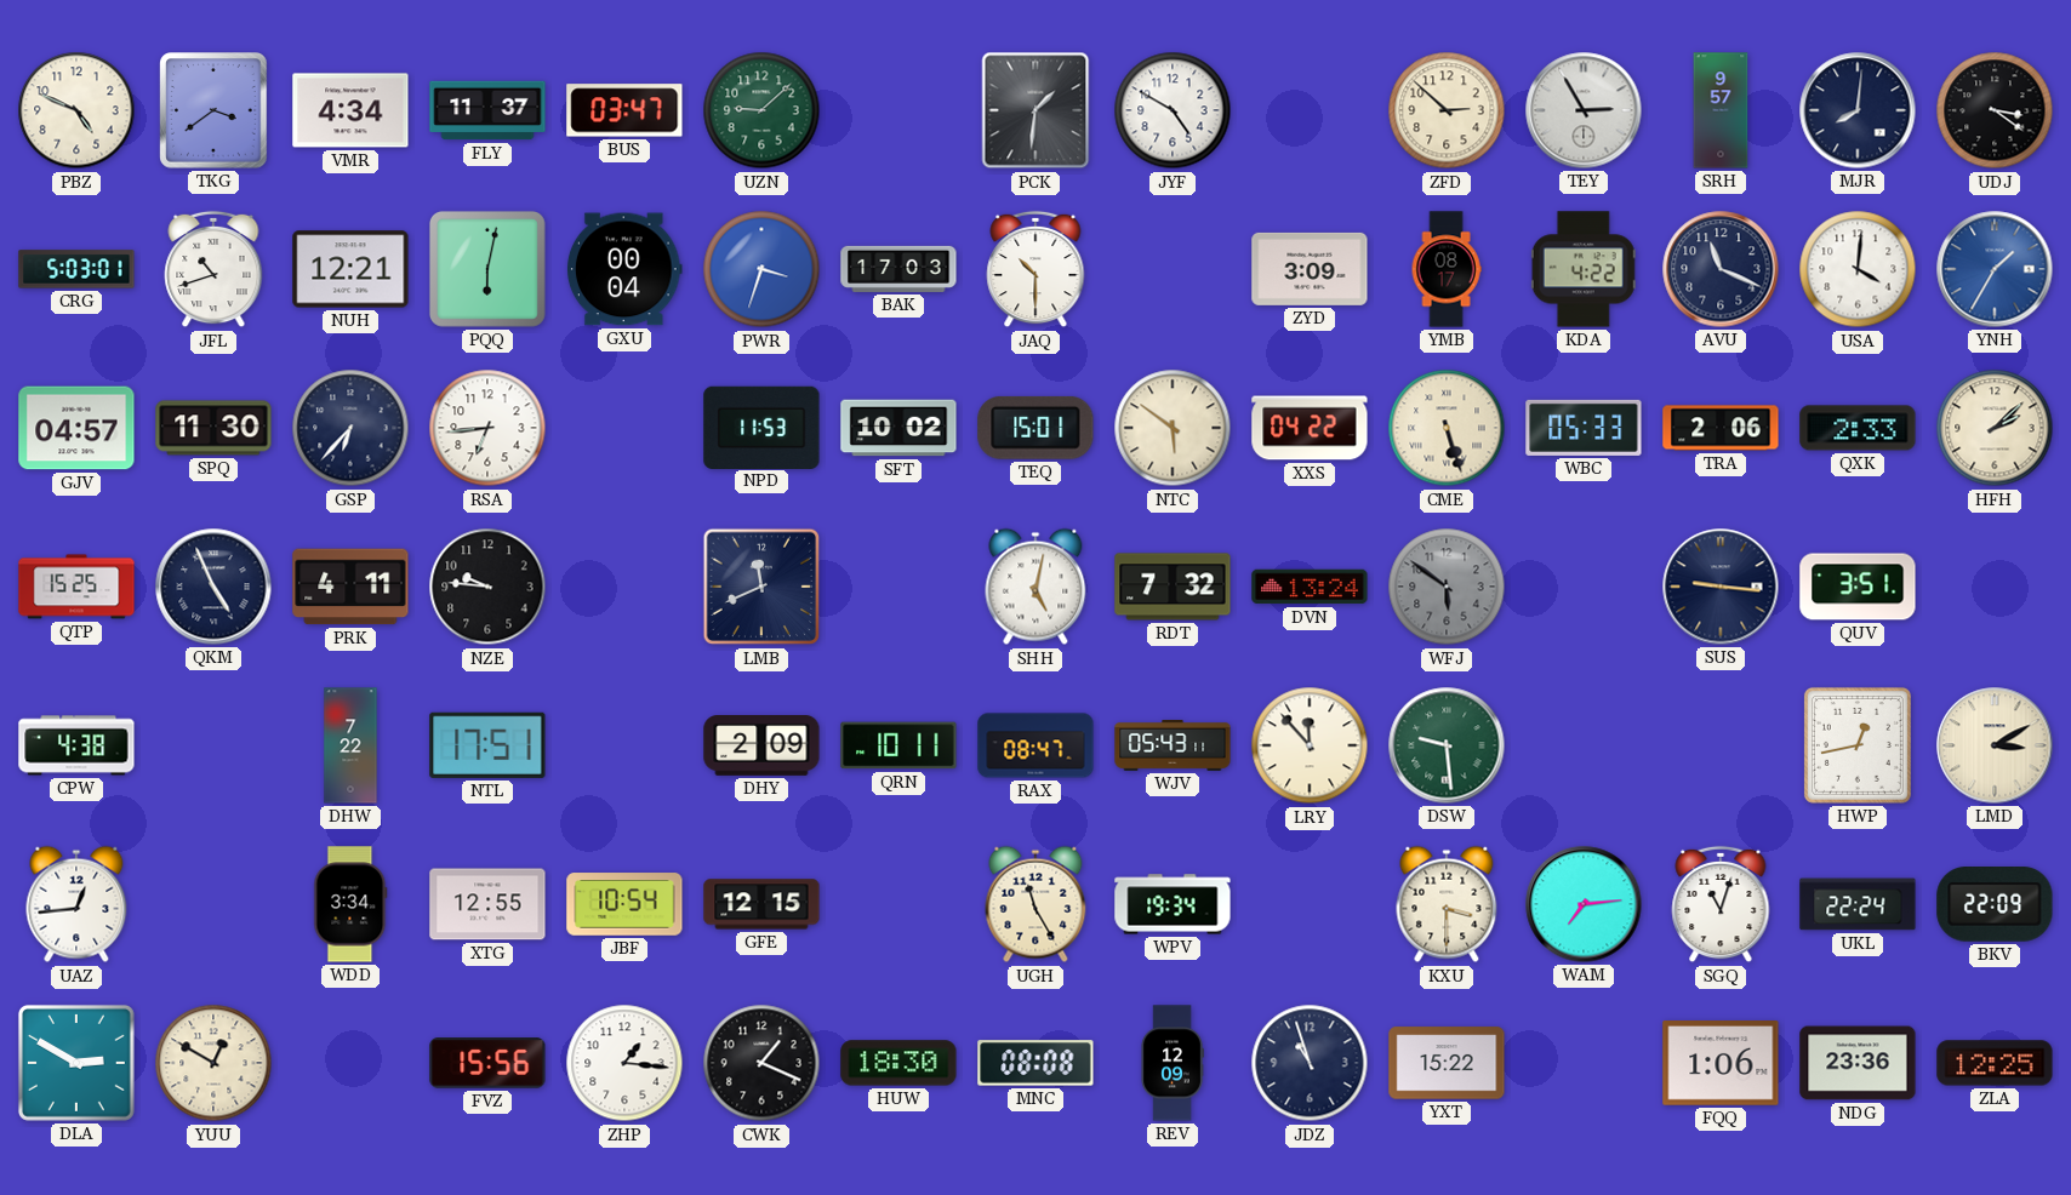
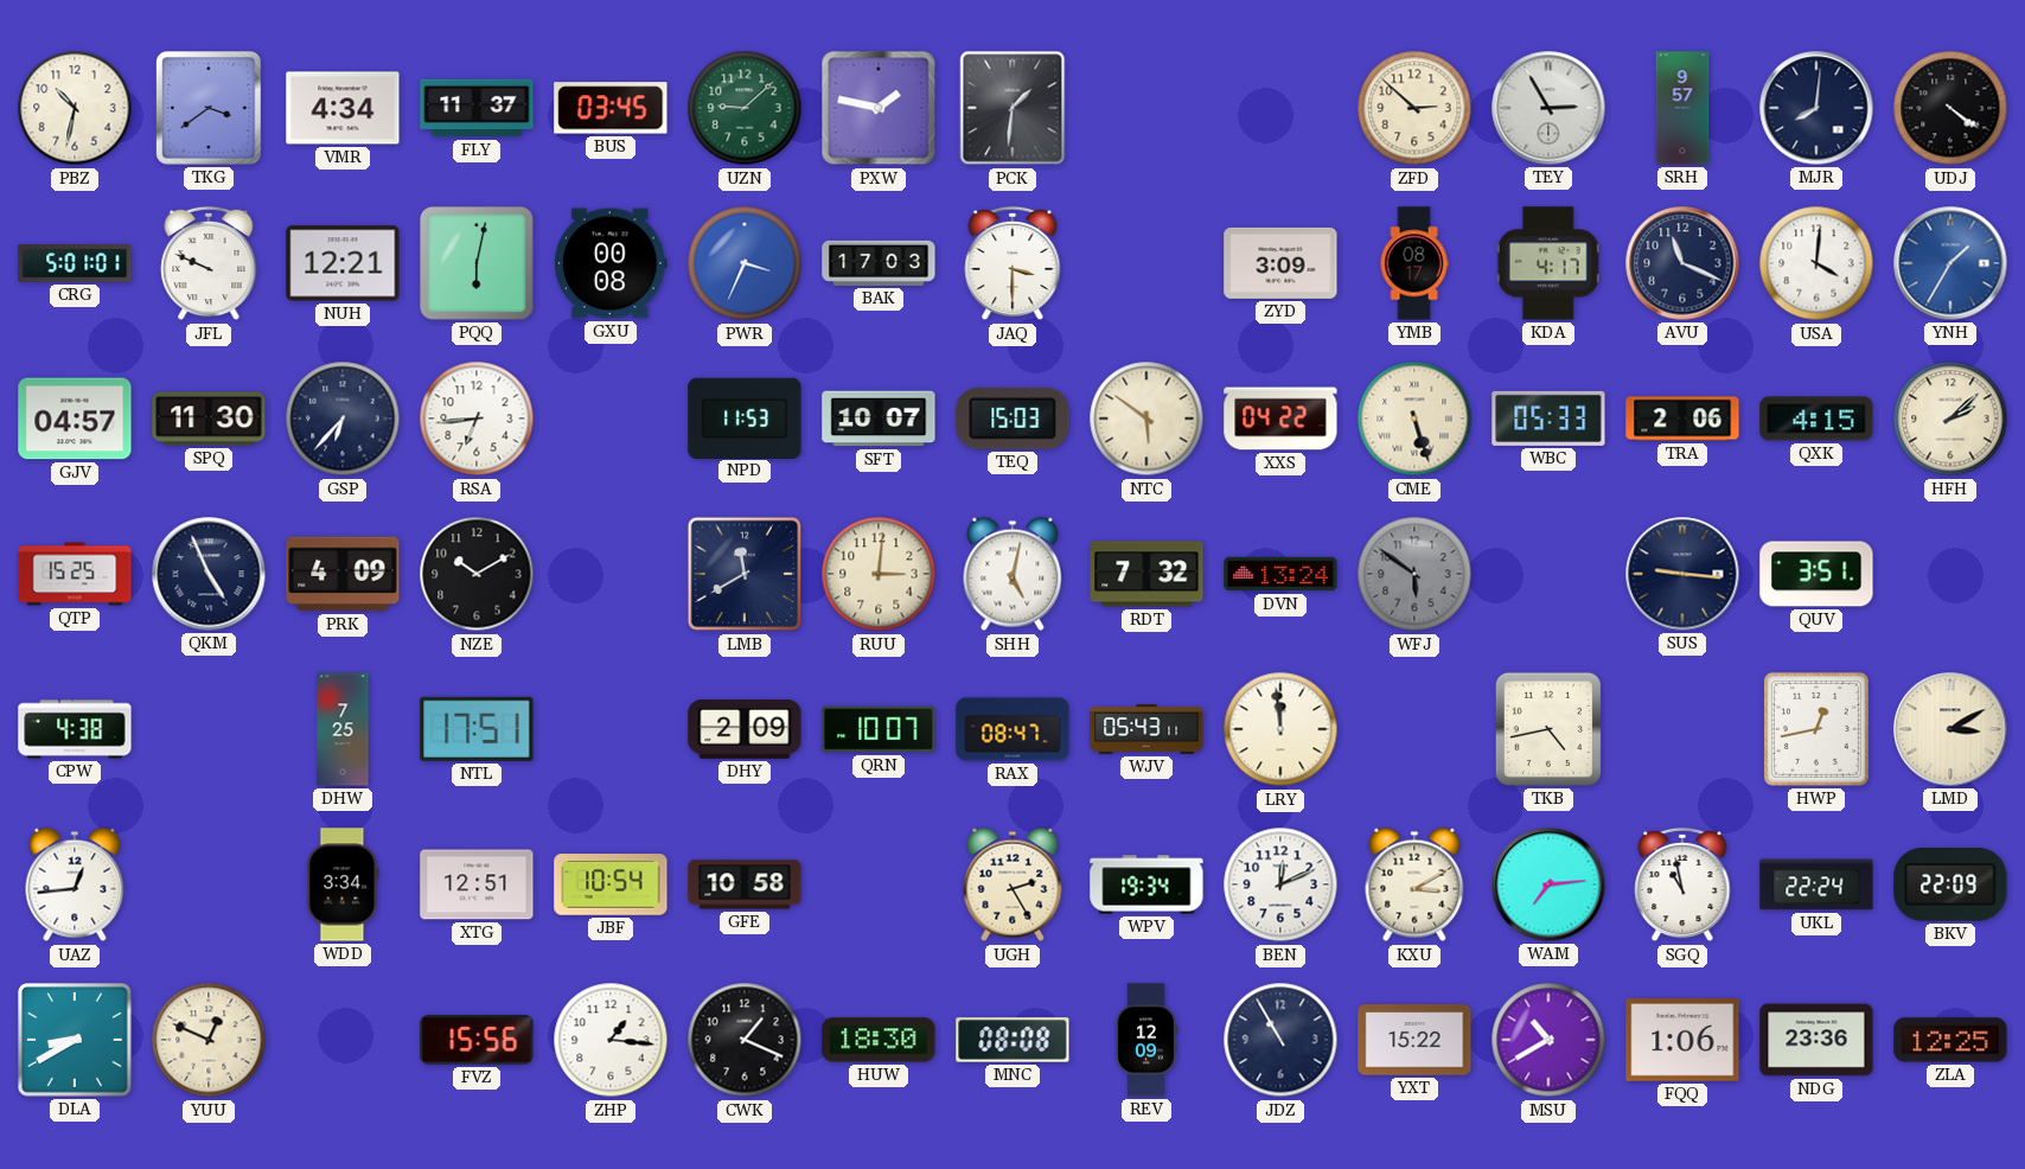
PBZ: 4:49 -> 10:32
BUS: 03:47 -> 03:45
PXW: none -> 1:47
JYF: 4:50 -> none
UDJ: 3:21 -> 4:21
CRG: 5:03 -> 5:01
JFL: 10:42 -> 9:49
GXU: 00:04 -> 00:08
PWR: 3:33 -> 3:34
JAQ: 10:30 -> 3:30
KDA: 4:22 -> 4:17
SFT: 10:02 -> 10:07
TEQ: 15:01 -> 15:03
QXK: 2:33 -> 4:15
PRK: 4:11 -> 4:09
NZE: 9:46 -> 10:10
LMB: 11:41 -> 11:40
RUU: none -> 3:01
DHW: 7:22 -> 7:25
QRN: 10:11 -> 10:07
LRY: 11:53 -> 11:59
DSW: 9:29 -> none
TKB: none -> 4:43
XTG: 12:55 -> 12:51
GFE: 12:15 -> 10:58
UGH: 11:25 -> 2:25
BEN: none -> 12:11
KXU: 3:30 -> 3:10
SGQ: 11:03 -> 10:58
DLA: 2:50 -> 8:40
YUU: 12:50 -> 12:49
JDZ: 10:57 -> 10:55
MSU: none -> 10:40
